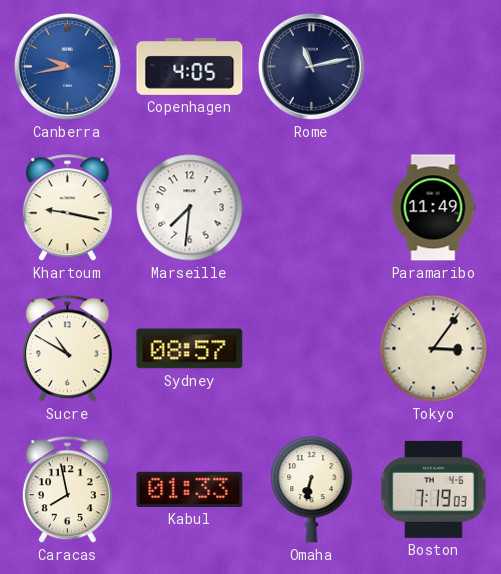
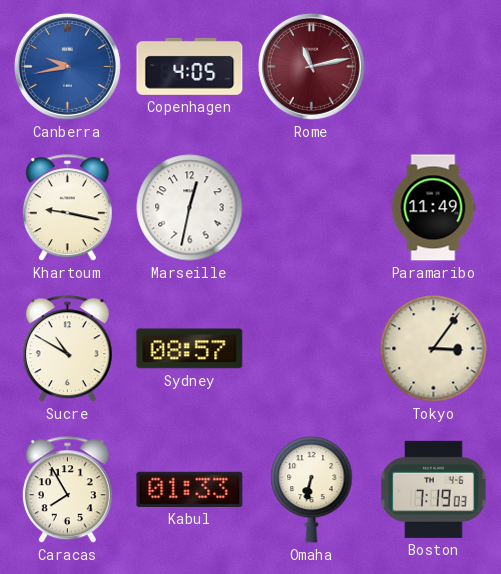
Rome dial: navy -> burgundy
Marseille: 7:31 -> 12:32
Caracas: 7:58 -> 7:55
